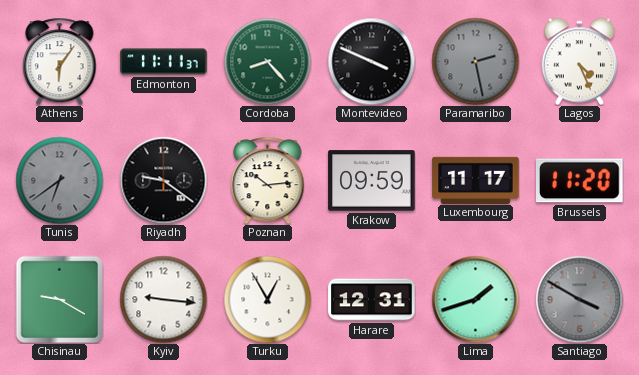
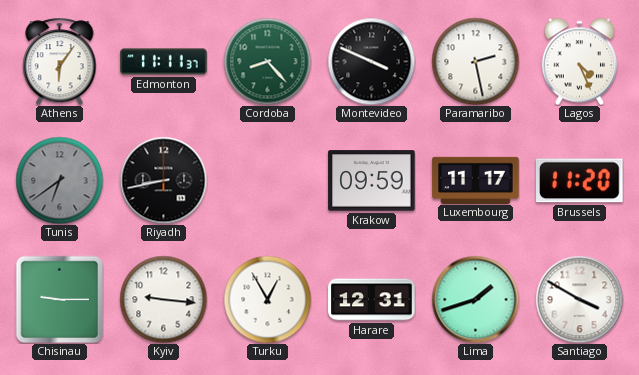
Paramaribo dial: grey -> white
Riyadh: 9:21 -> 8:43
Poznan: 10:14 -> none
Chisinau: 9:20 -> 9:15
Santiago dial: grey -> white
